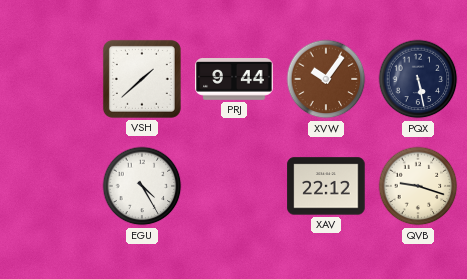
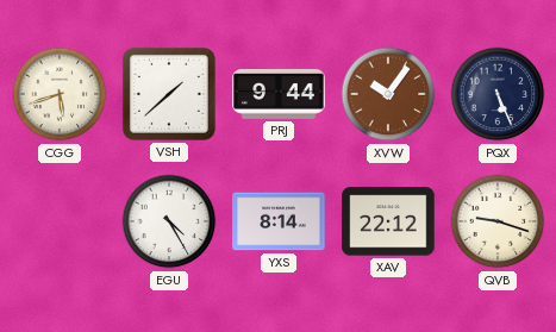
CGG: none -> 5:42
PQX: 5:28 -> 5:26
YXS: none -> 8:14
